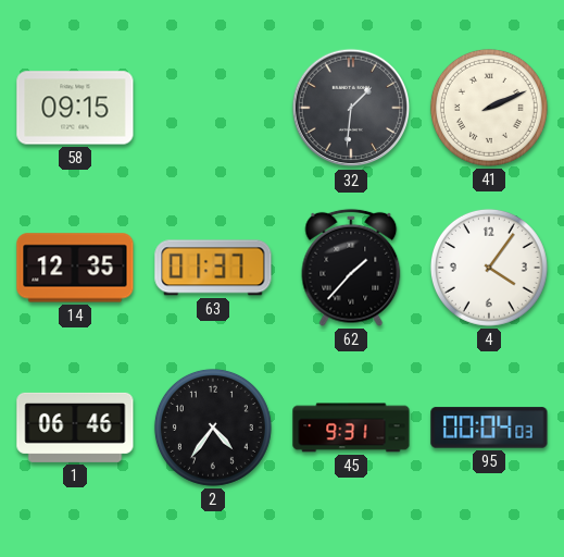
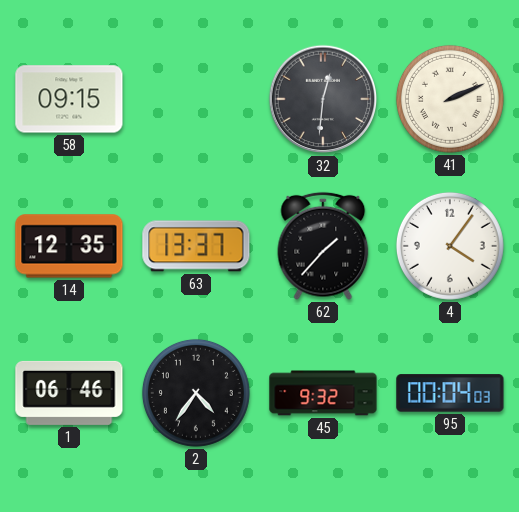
32: 1:31 -> 12:31
63: 01:37 -> 13:37
45: 9:31 -> 9:32
